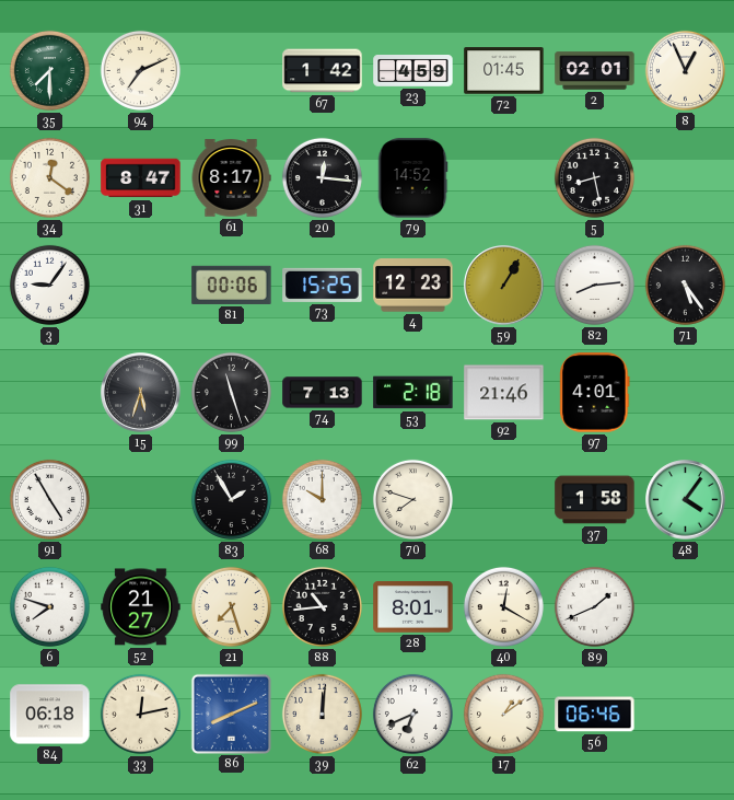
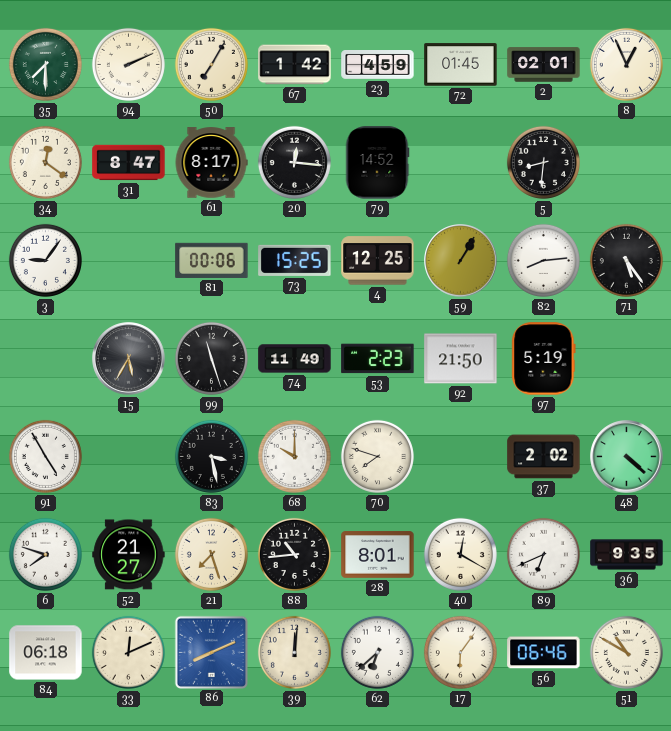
94: 7:11 -> 2:11
50: none -> 7:05
5: 8:28 -> 8:31
4: 12:23 -> 12:25
15: 5:33 -> 5:35
74: 7:13 -> 11:49
53: 2:18 -> 2:23
92: 21:46 -> 21:50
97: 4:01 -> 5:19
83: 1:55 -> 3:28
37: 1:58 -> 2:02
48: 4:06 -> 4:22
89: 1:41 -> 6:41
36: none -> 9:35
33: 12:13 -> 12:11
62: 6:41 -> 6:38
17: 1:09 -> 6:06
51: none -> 10:50
